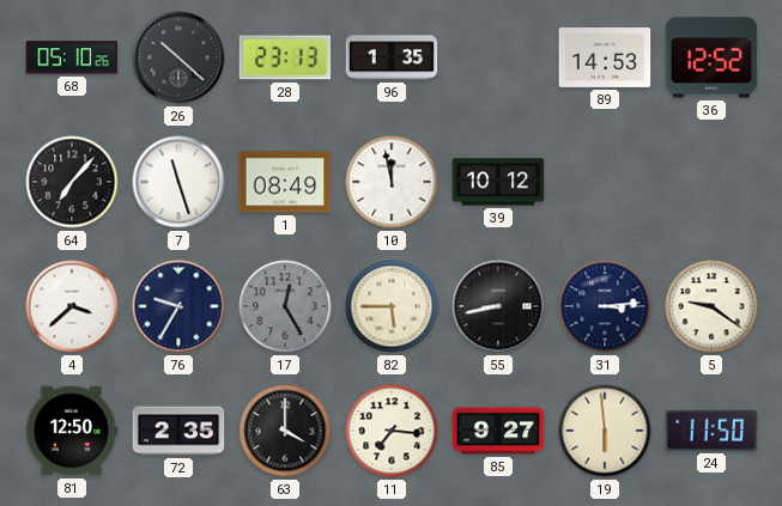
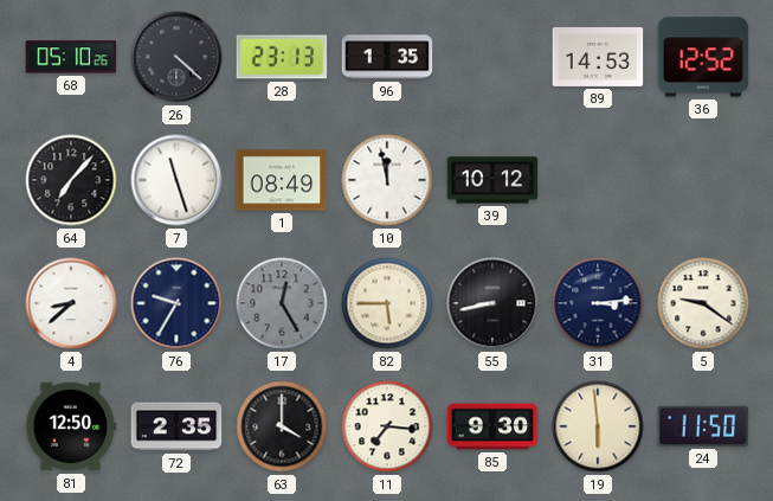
26: 10:22 -> 4:22
4: 3:38 -> 8:38
85: 9:27 -> 9:30
